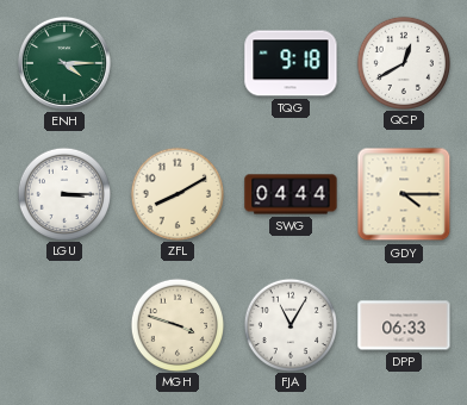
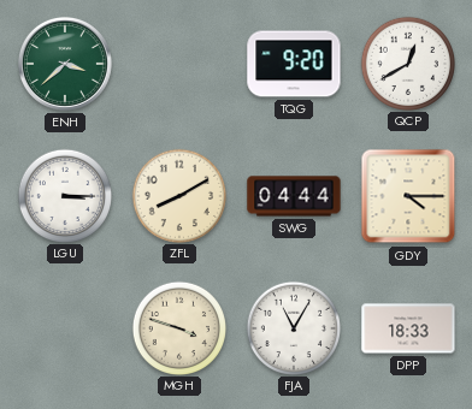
ENH: 4:15 -> 3:38
TQG: 9:18 -> 9:20
DPP: 06:33 -> 18:33
